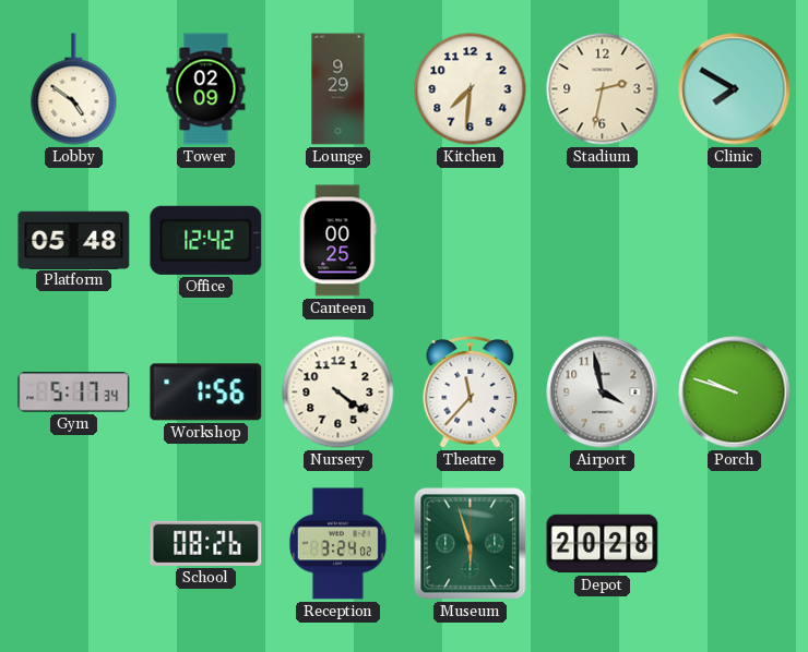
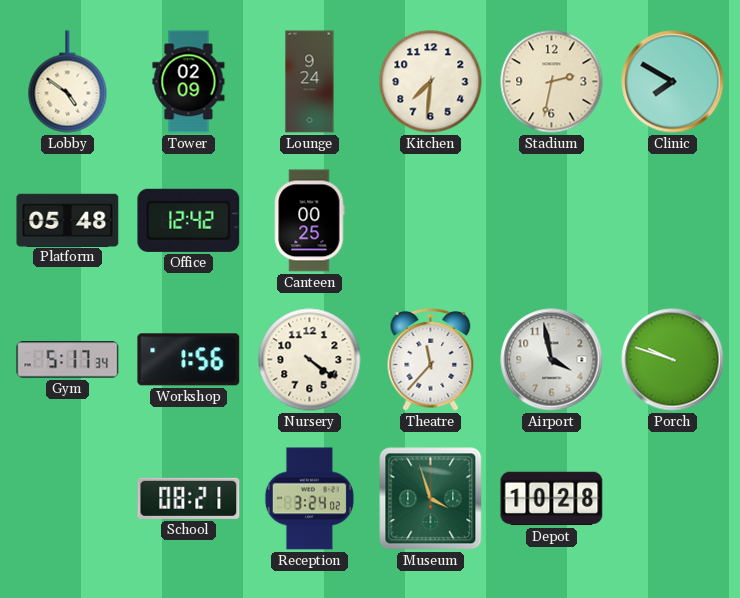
Lounge: 9:29 -> 9:24
School: 08:26 -> 08:21
Museum: 5:57 -> 3:57
Depot: 20:28 -> 10:28
